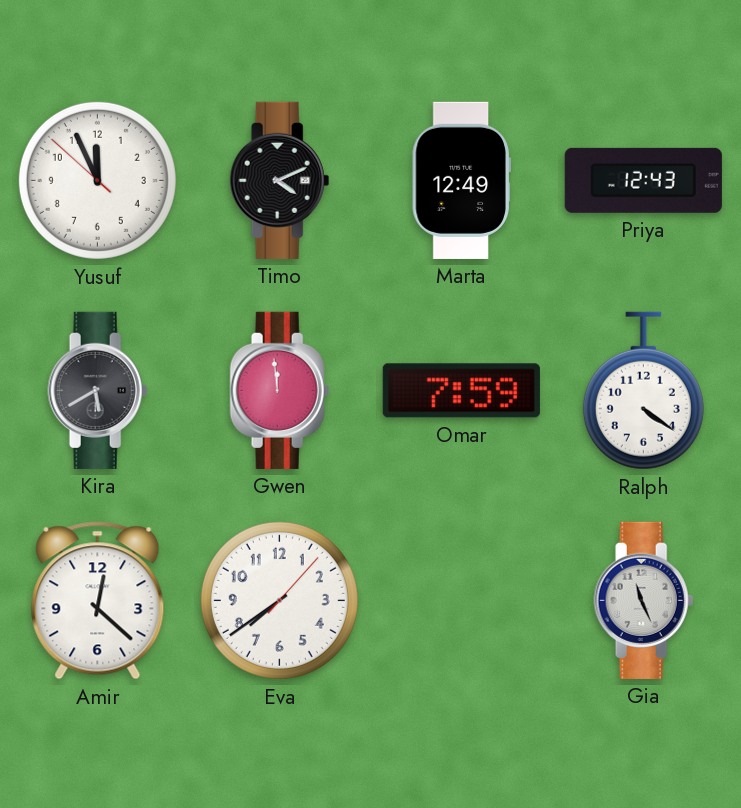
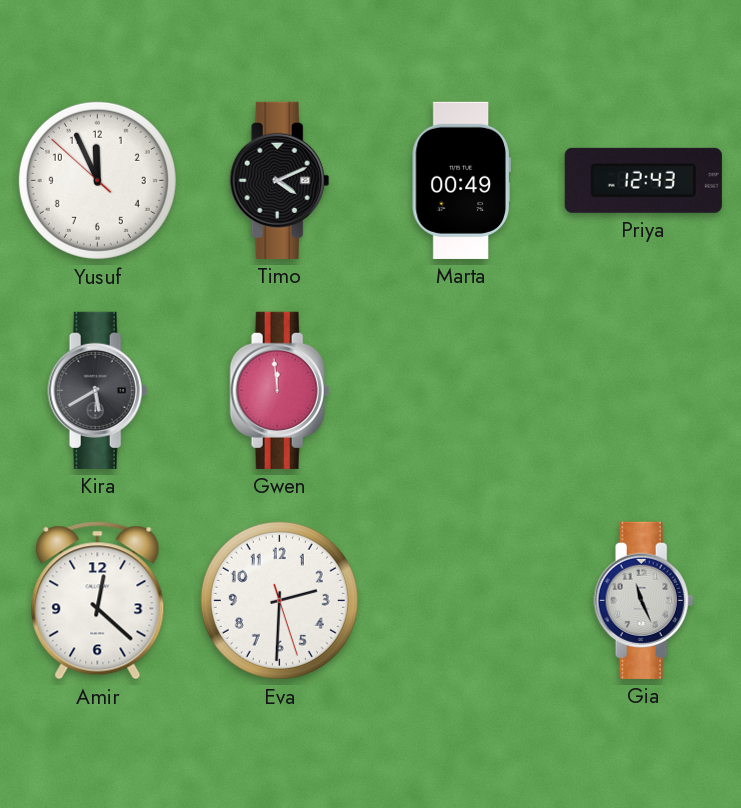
Marta: 12:49 -> 00:49
Omar: 7:59 -> none
Ralph: 4:21 -> none
Eva: 7:39 -> 2:30
